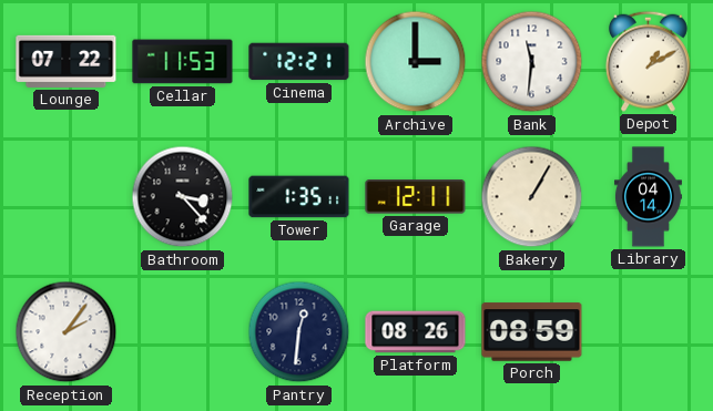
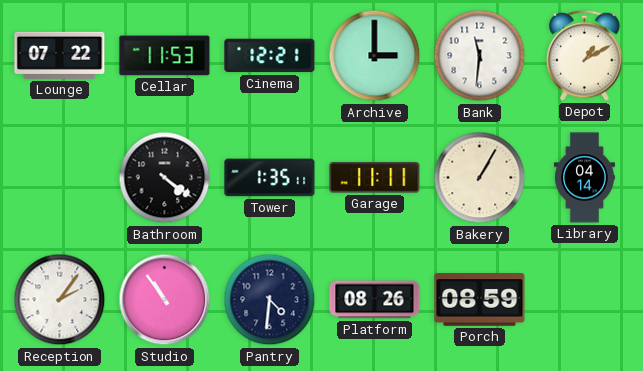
Bathroom: 3:23 -> 4:21
Garage: 12:11 -> 11:11
Studio: none -> 10:54
Pantry: 12:31 -> 4:31
